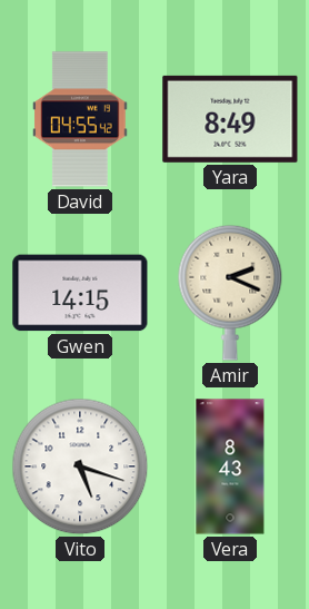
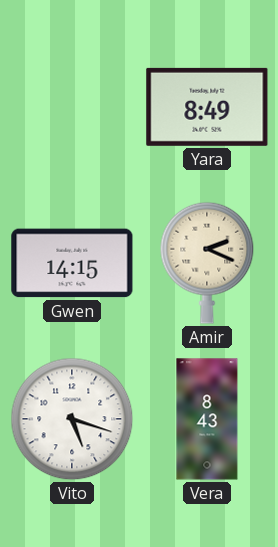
David: 04:55 -> none
